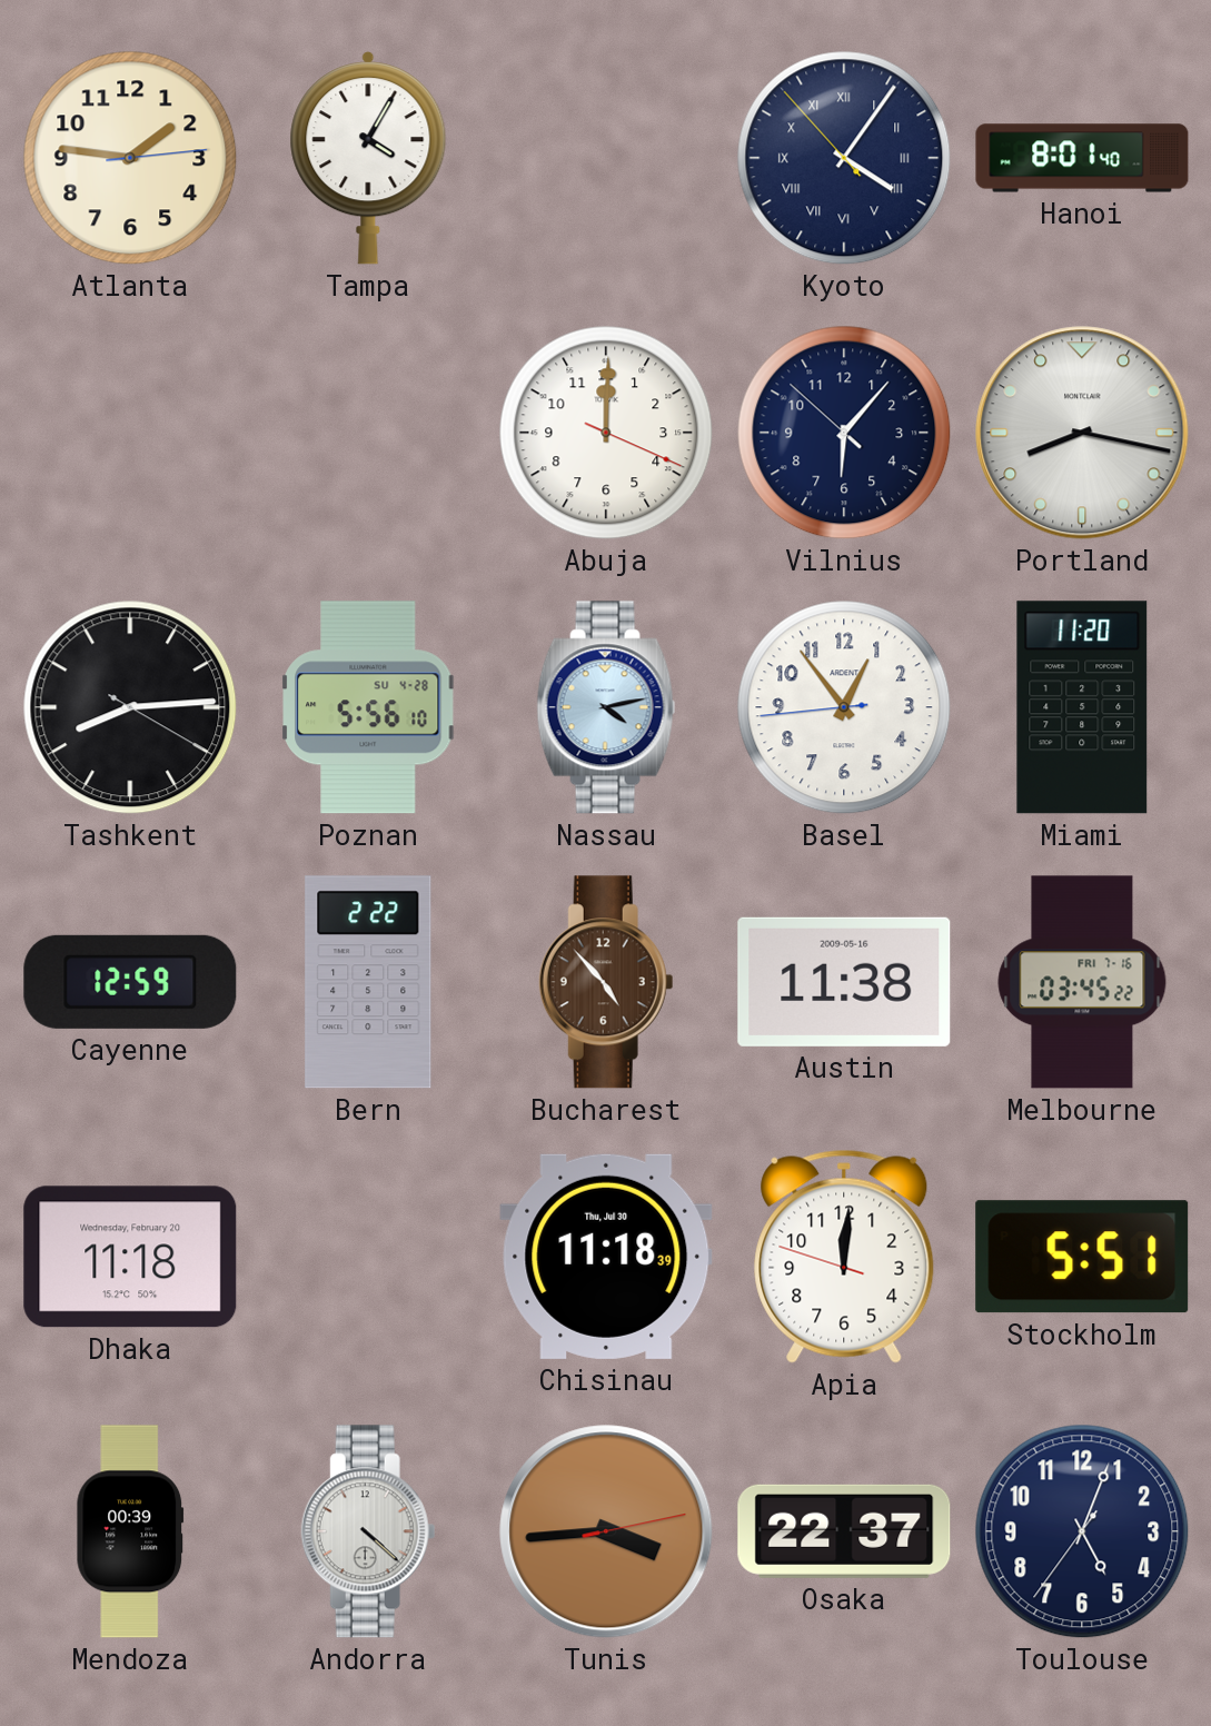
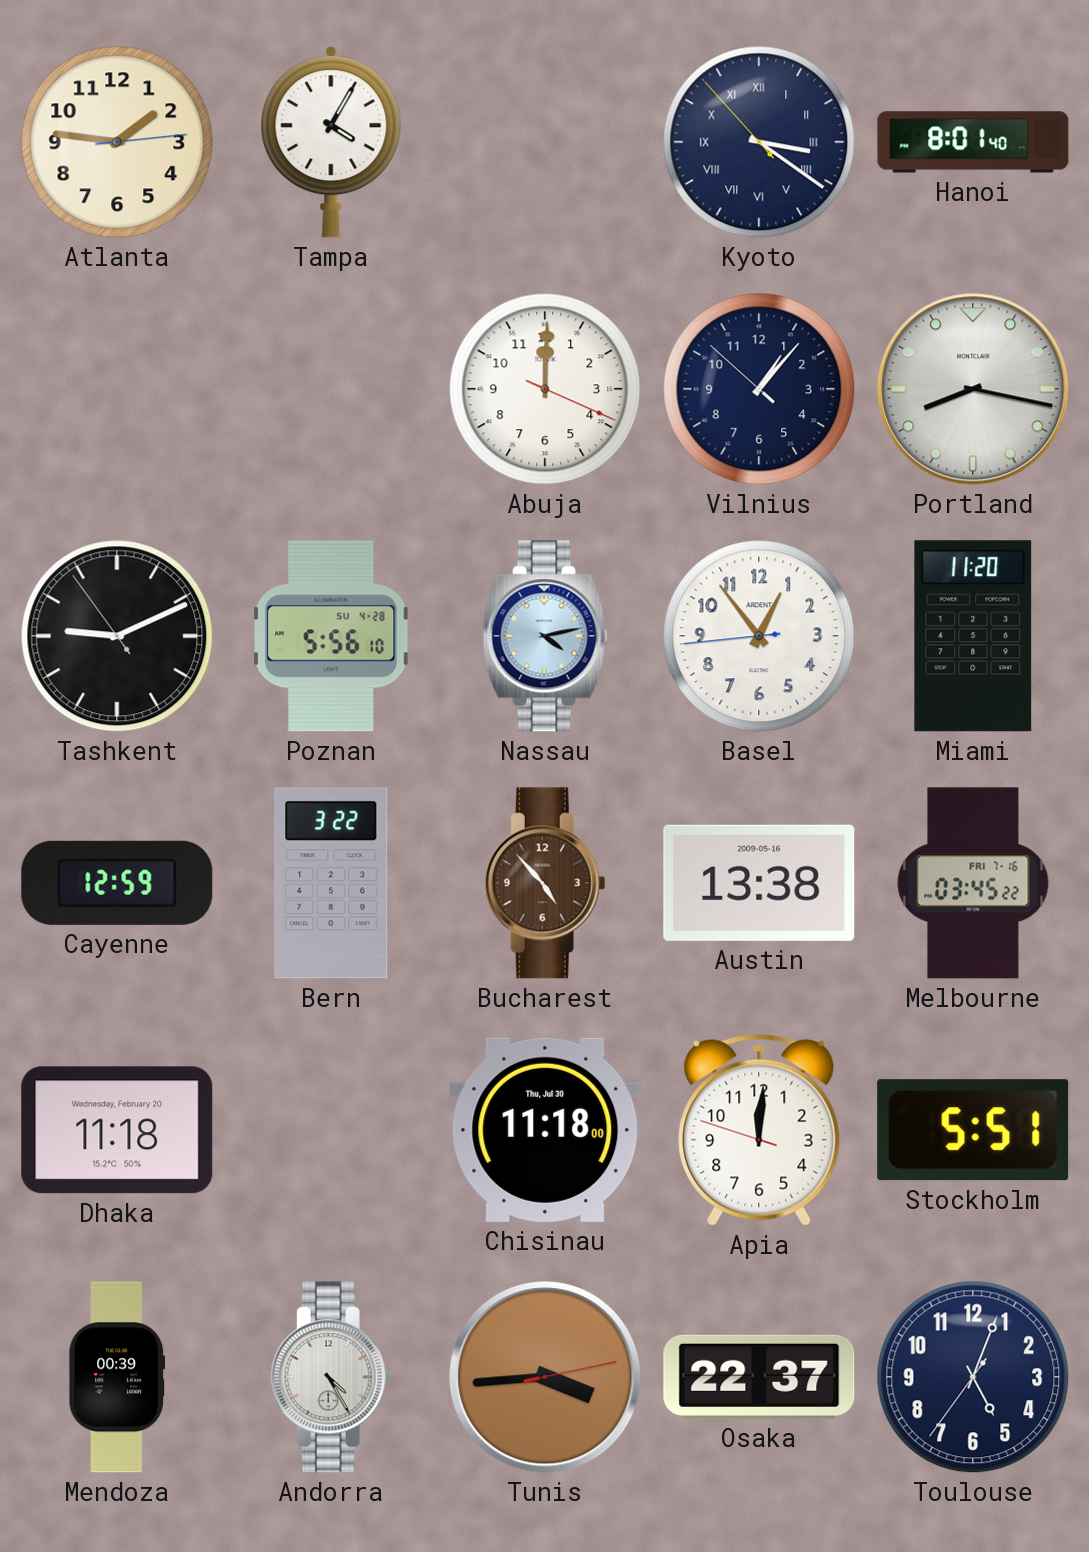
Kyoto: 4:05 -> 3:20
Vilnius: 6:06 -> 1:06
Tashkent: 8:14 -> 9:10
Bern: 2:22 -> 3:22
Austin: 11:38 -> 13:38
Chisinau: 11:18:39 -> 11:18:00
Andorra: 4:22 -> 4:25
